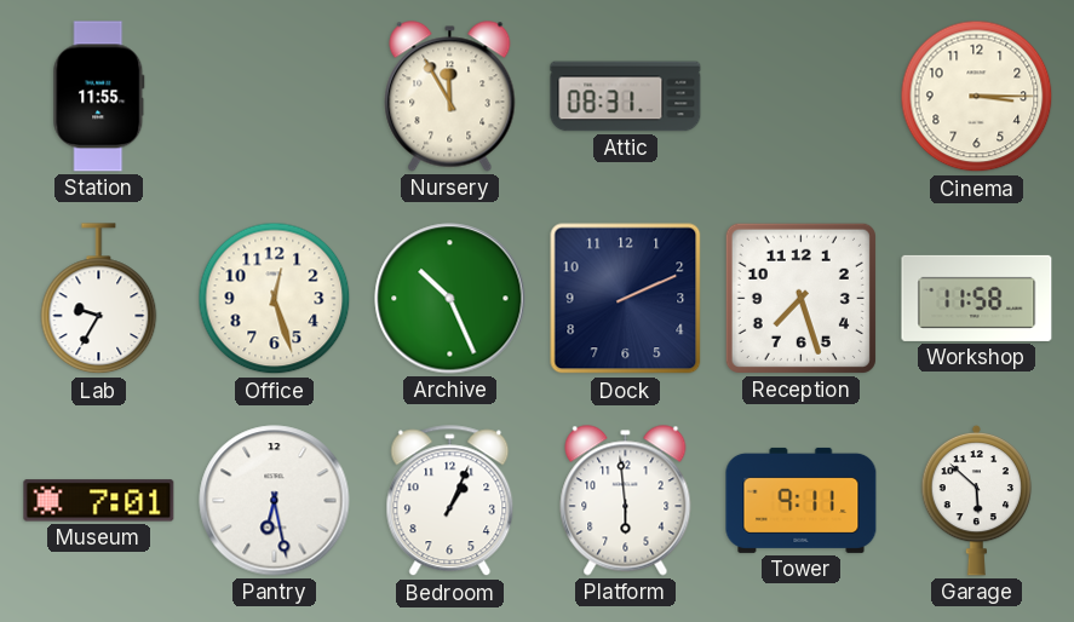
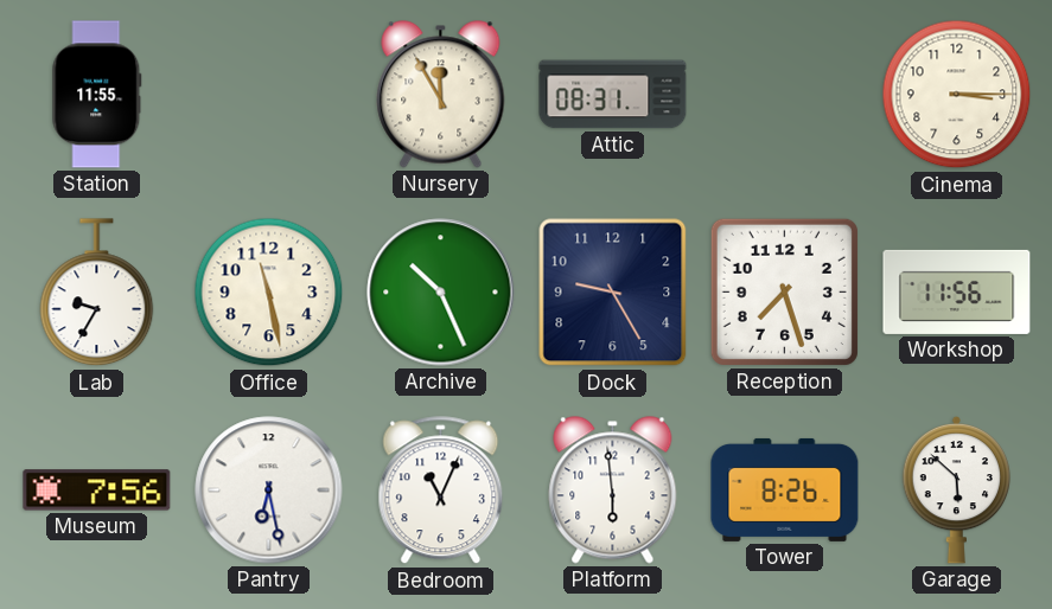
Office: 12:27 -> 11:28
Dock: 2:11 -> 9:25
Workshop: 11:58 -> 11:56
Museum: 7:01 -> 7:56
Bedroom: 1:04 -> 11:04
Tower: 9:11 -> 8:26
